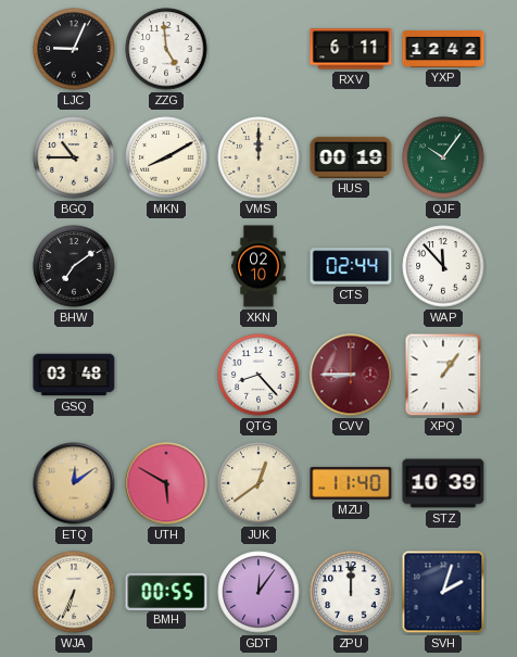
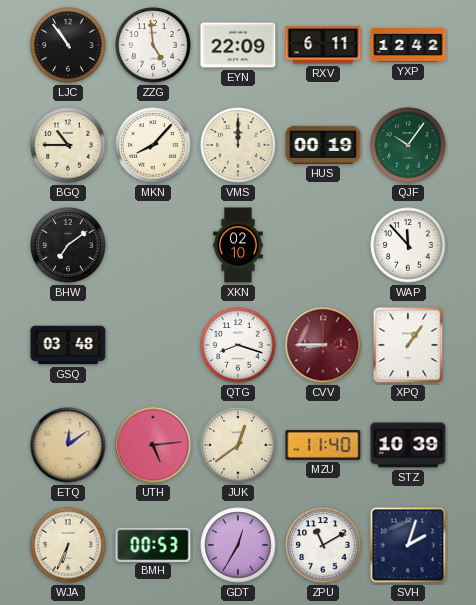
LJC: 9:04 -> 10:54
EYN: none -> 22:09
MKN: 8:10 -> 8:07
CTS: 02:44 -> none
QTG: 8:23 -> 8:18
UTH: 5:50 -> 5:14
BMH: 00:55 -> 00:53
GDT: 12:06 -> 12:35
ZPU: 12:00 -> 11:10
